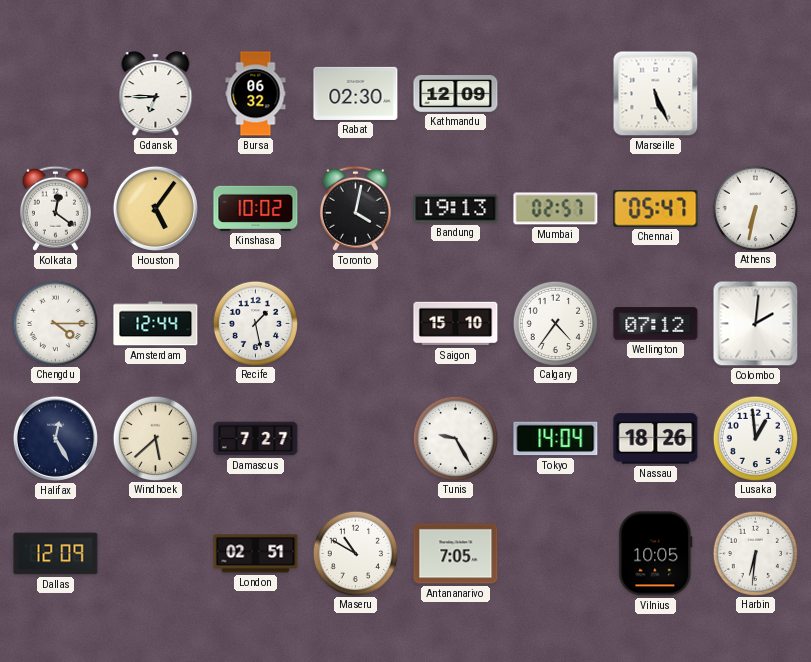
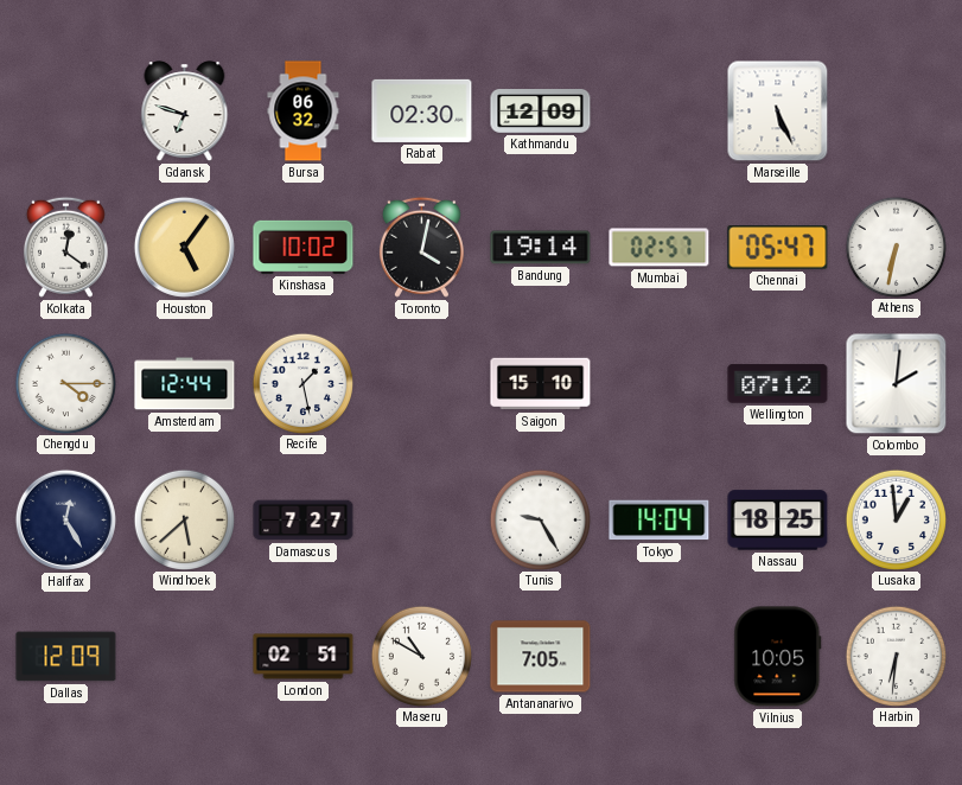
Gdansk: 6:45 -> 6:48
Bandung: 19:13 -> 19:14
Calgary: 4:36 -> none
Nassau: 18:26 -> 18:25
